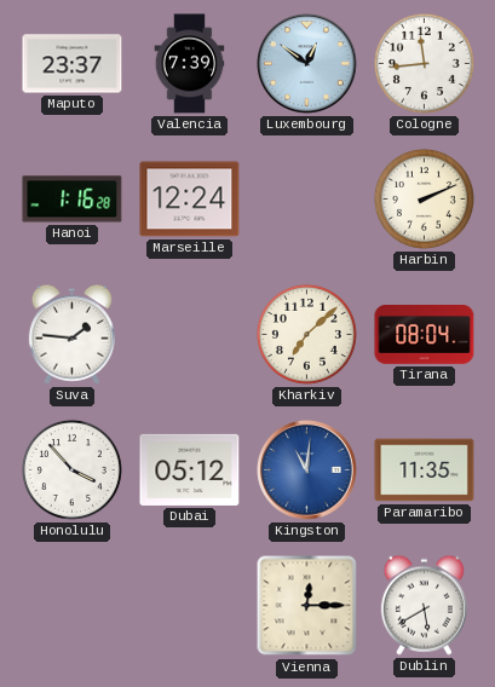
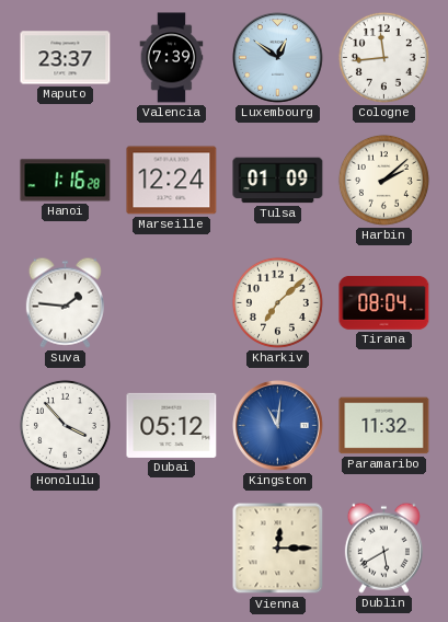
Tulsa: none -> 01:09
Harbin: 2:11 -> 2:08
Paramaribo: 11:35 -> 11:32
